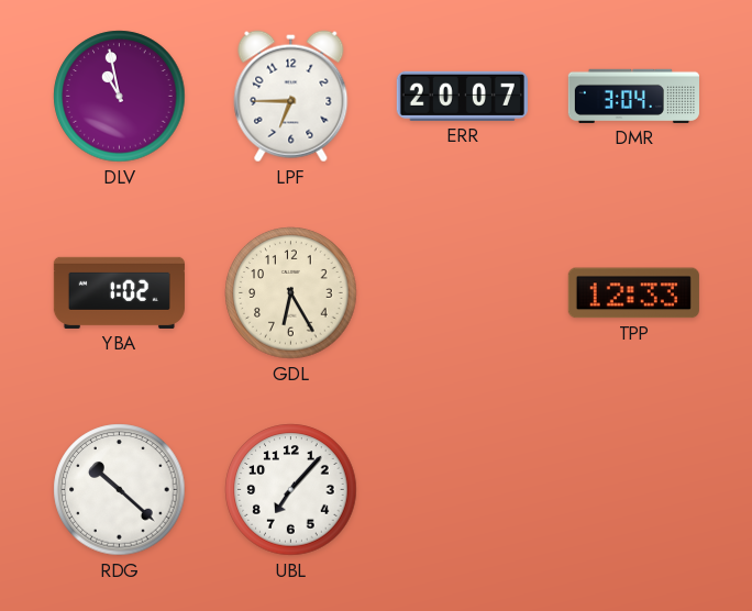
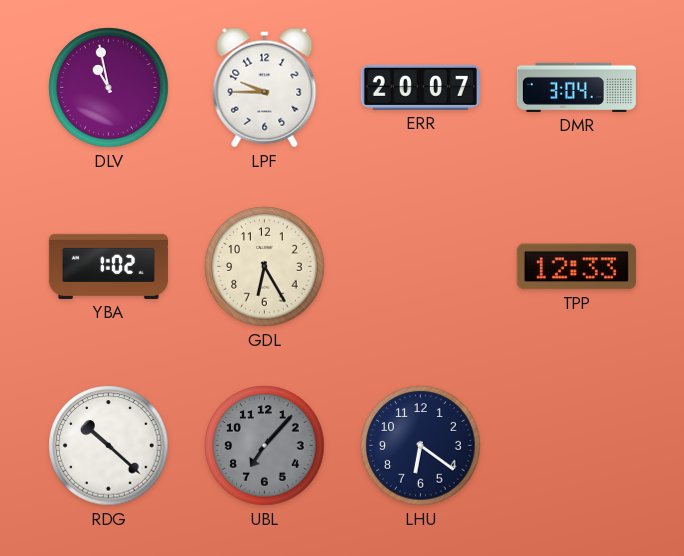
LPF: 6:45 -> 9:45
UBL dial: white -> grey
LHU: none -> 6:21
